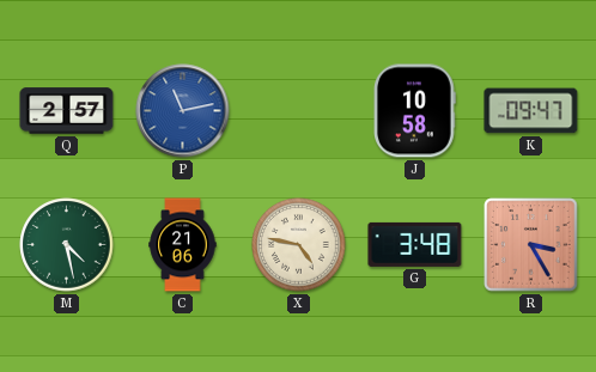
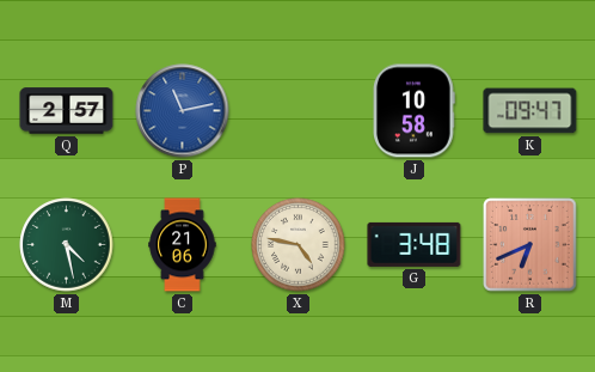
R: 3:25 -> 6:41
